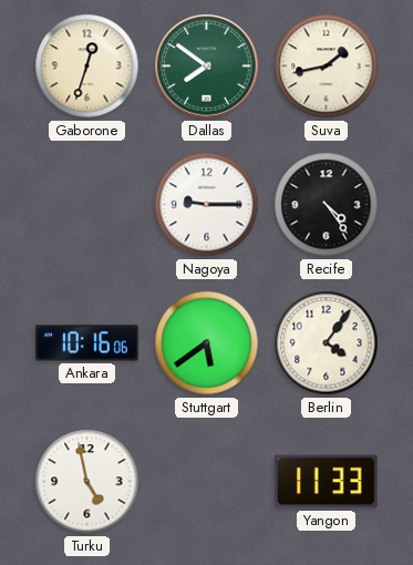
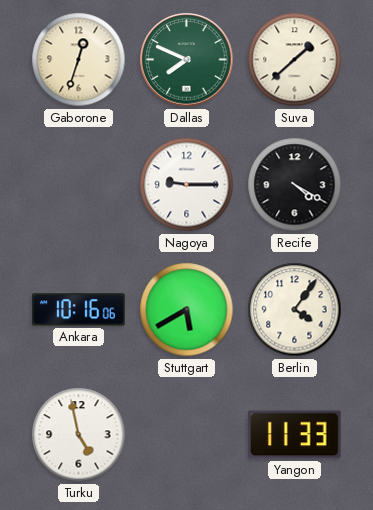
Dallas: 7:51 -> 7:49
Suva: 1:43 -> 1:38
Recife: 4:24 -> 4:20
Stuttgart: 5:39 -> 5:40
